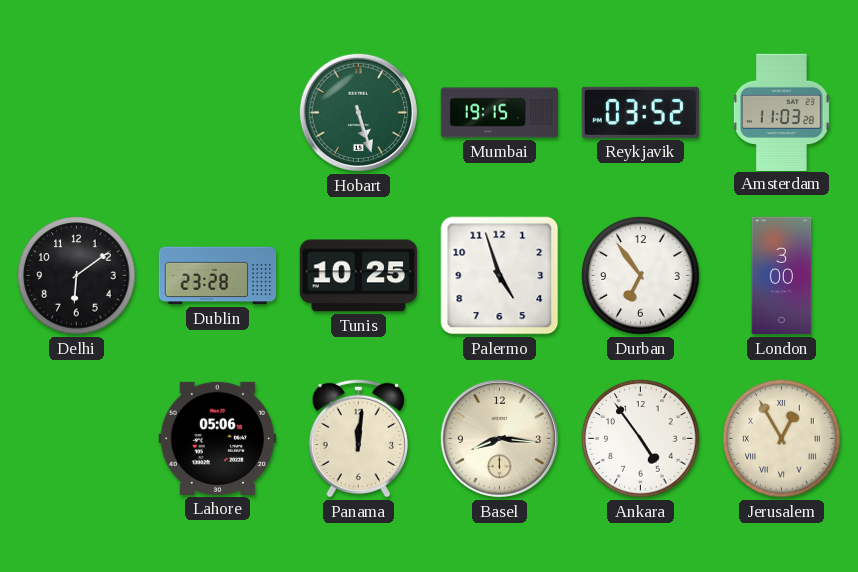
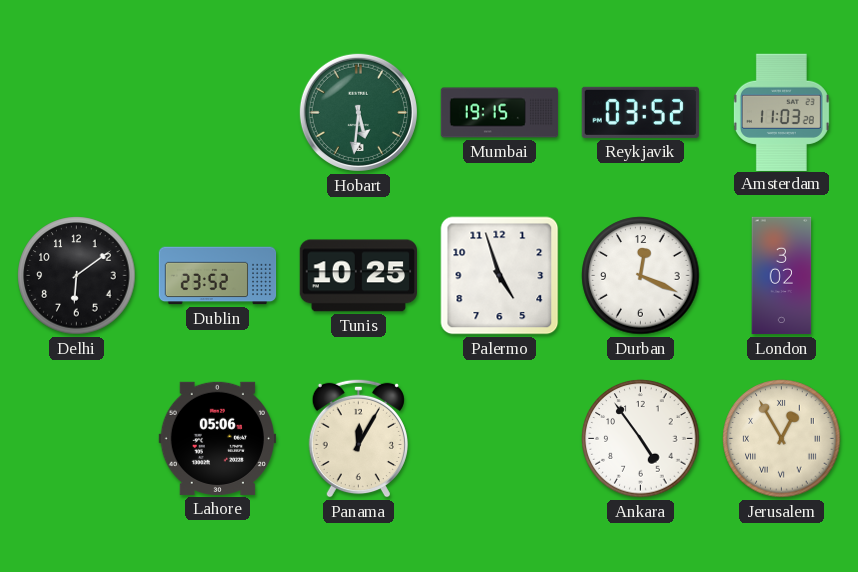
Hobart: 5:27 -> 5:31
Dublin: 23:28 -> 23:52
Durban: 6:54 -> 12:19
London: 3:00 -> 3:02
Panama: 12:01 -> 12:05
Basel: 8:16 -> none
